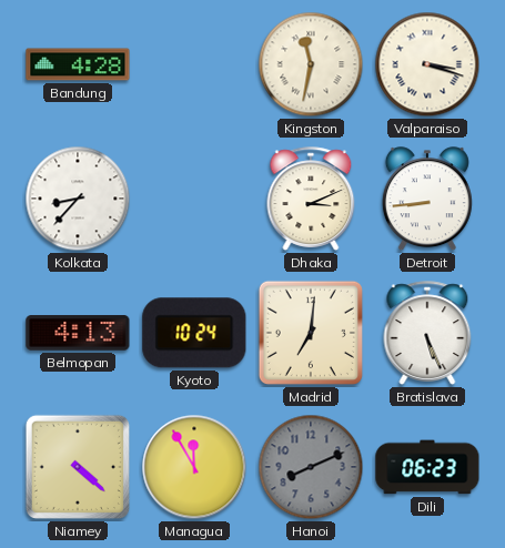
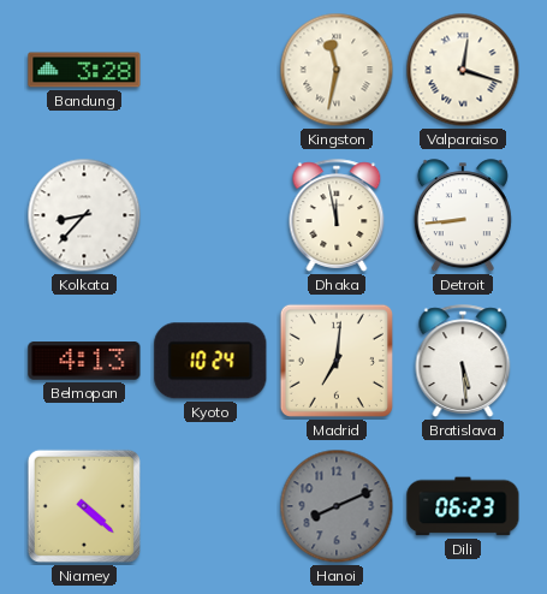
Bandung: 4:28 -> 3:28
Valparaiso: 3:18 -> 12:18
Dhaka: 3:11 -> 11:58
Bratislava: 5:26 -> 5:29
Managua: 11:55 -> none
